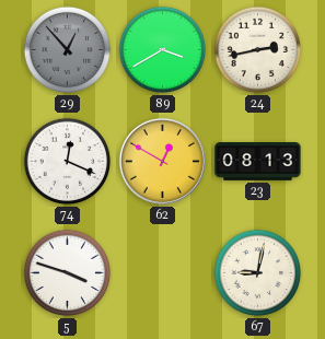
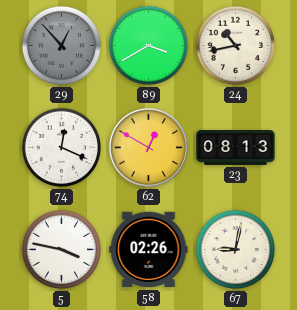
24: 2:43 -> 10:43
5: 3:48 -> 3:47
58: none -> 02:26
